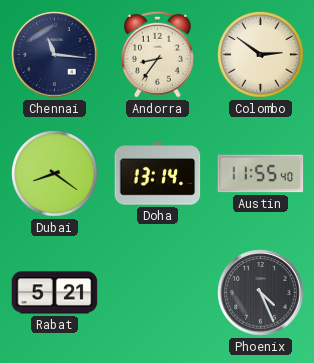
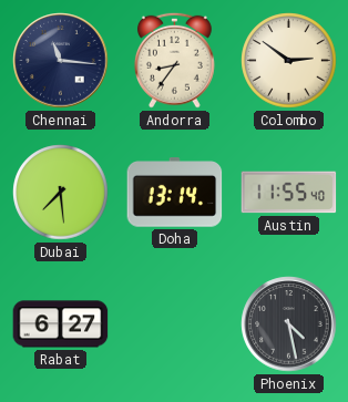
Dubai: 8:21 -> 7:29
Rabat: 5:21 -> 6:27
Phoenix: 4:26 -> 4:28
